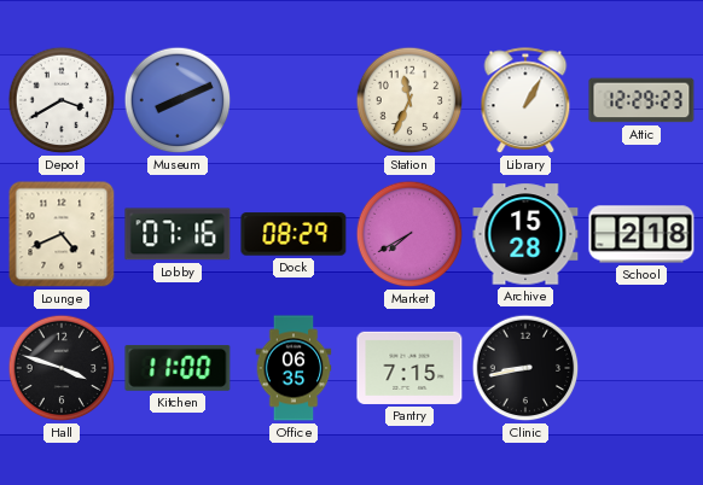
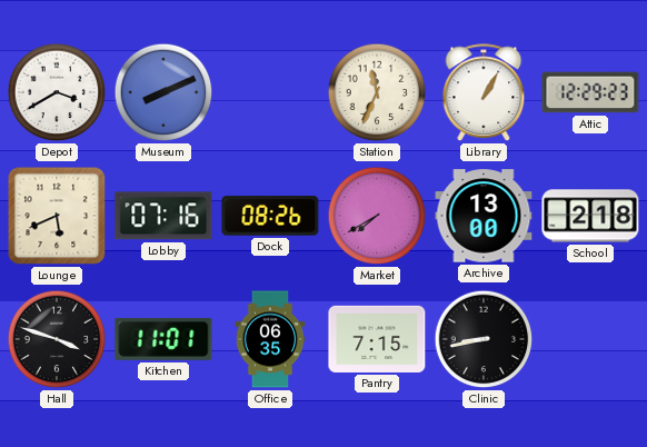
Lounge: 4:41 -> 5:41
Dock: 08:29 -> 08:26
Archive: 15:28 -> 13:00
Kitchen: 11:00 -> 11:01
